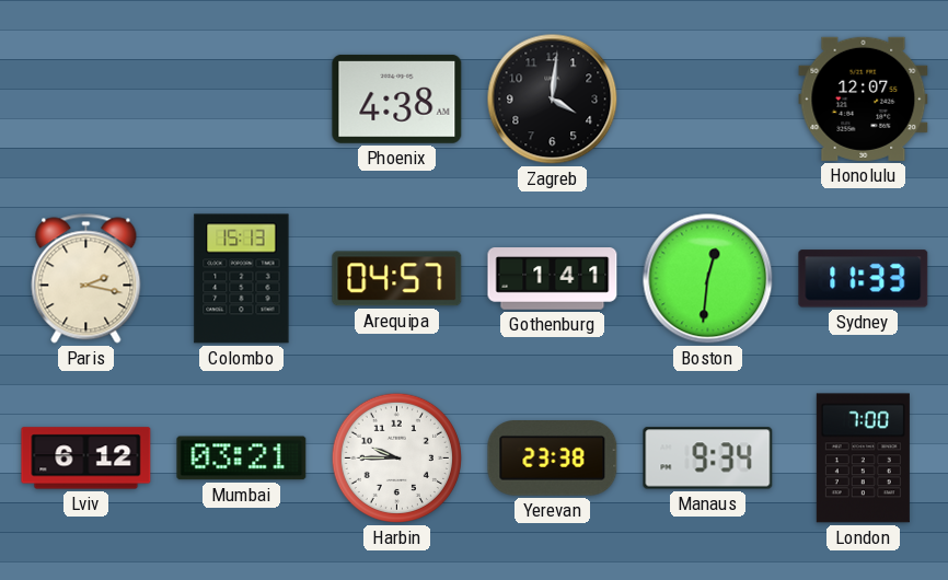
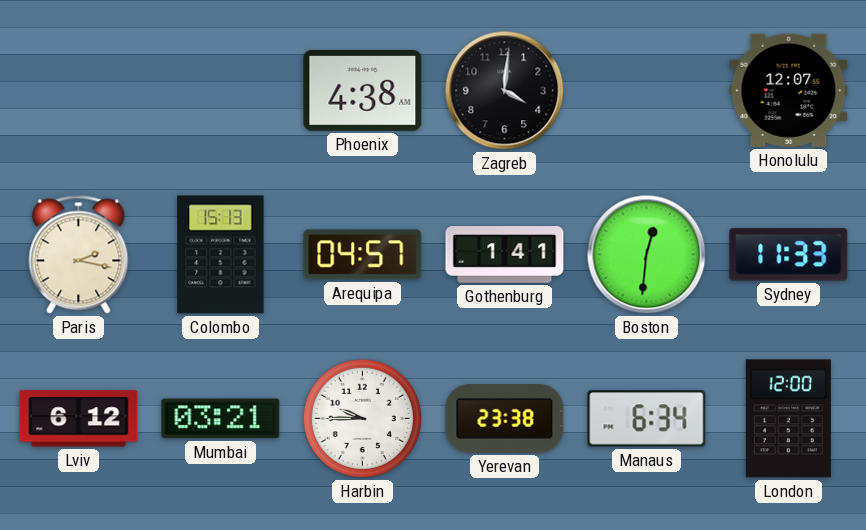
Manaus: 9:34 -> 6:34
London: 7:00 -> 12:00
